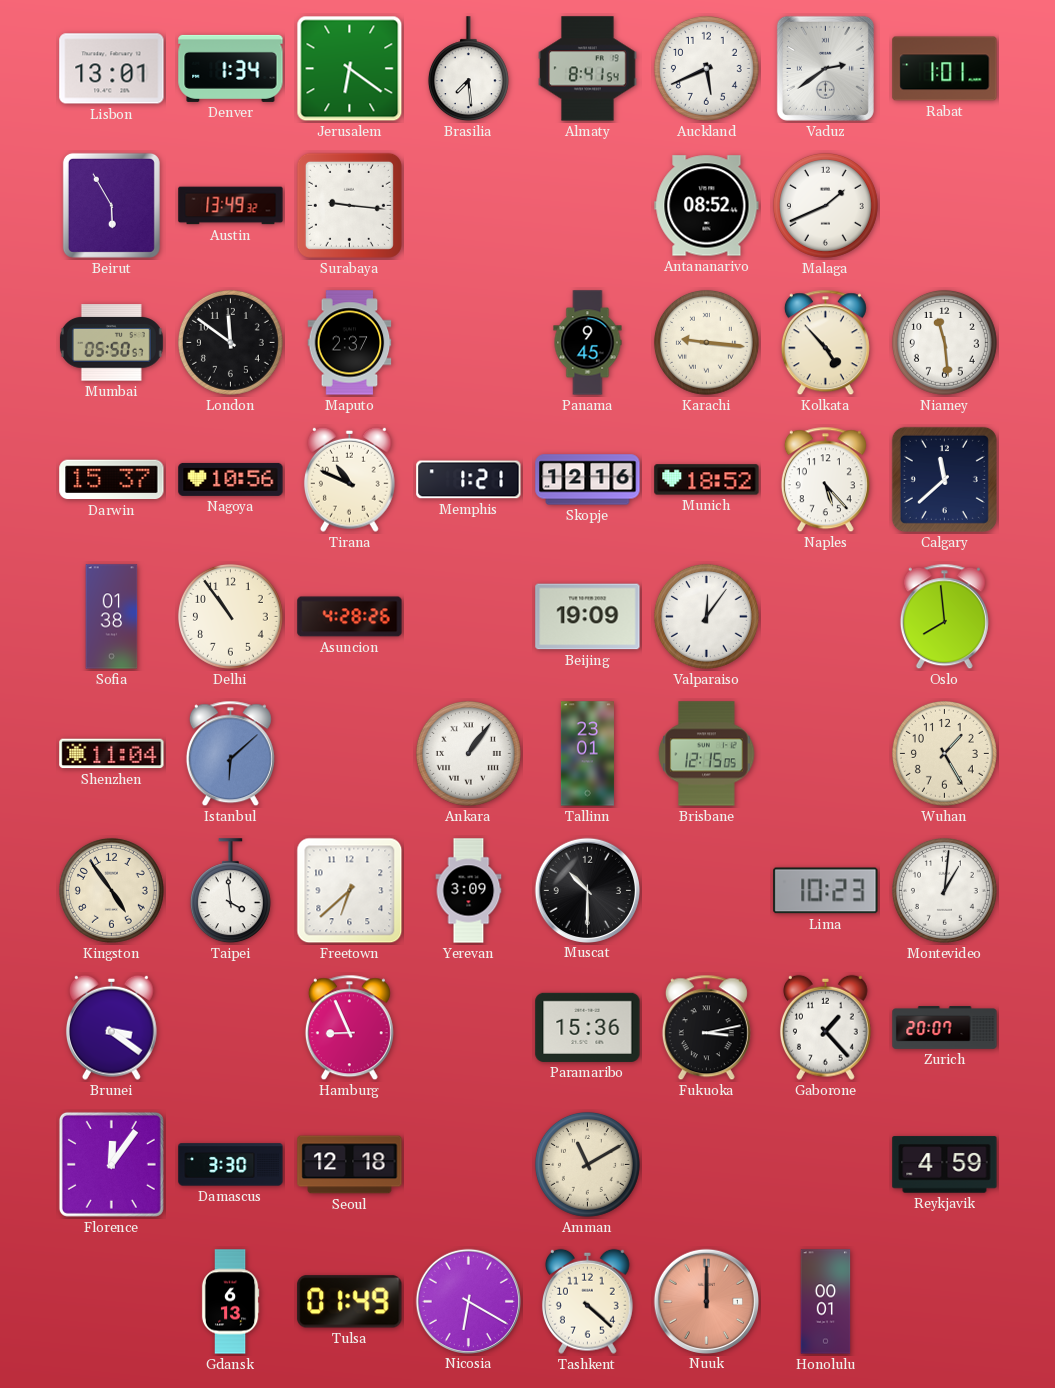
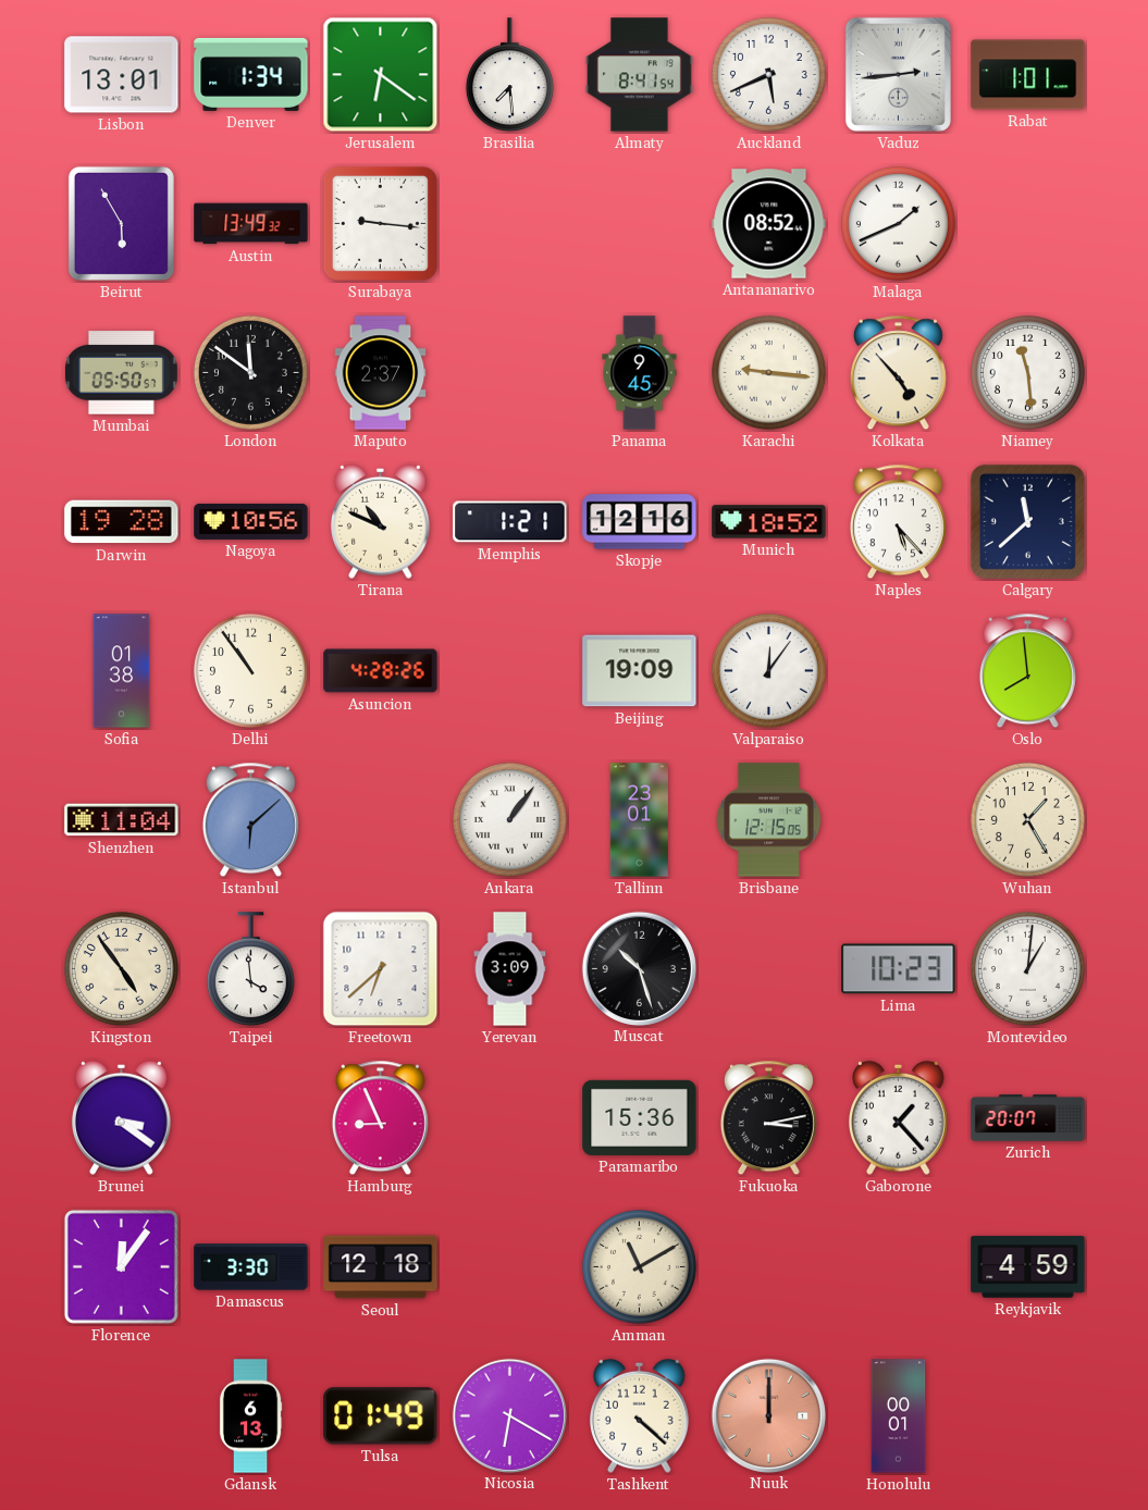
Vaduz: 2:39 -> 2:44
Darwin: 15:37 -> 19:28
Muscat: 10:30 -> 10:27
